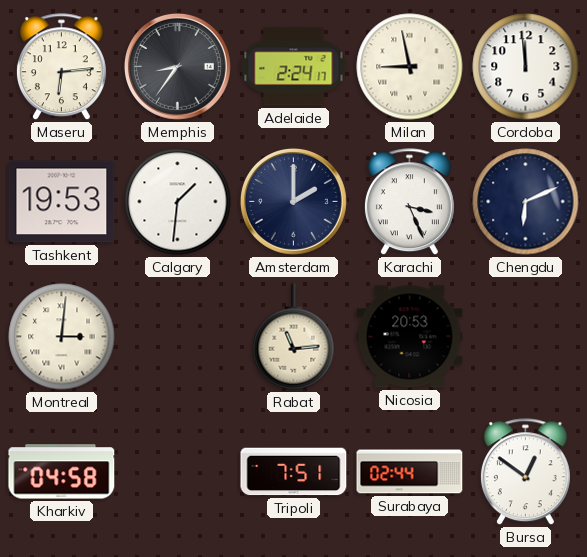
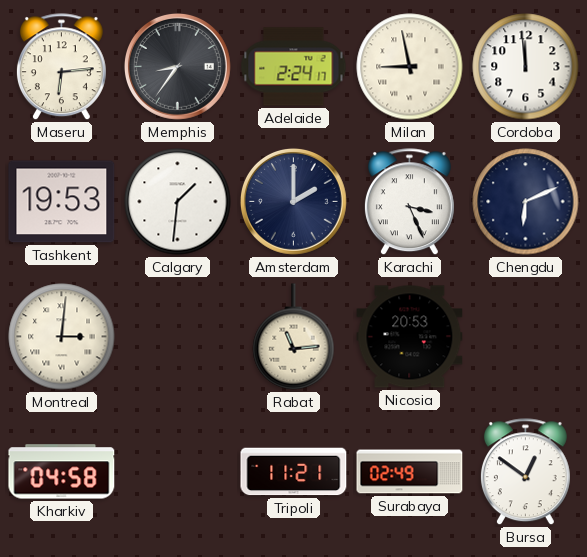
Tripoli: 7:51 -> 11:21
Surabaya: 02:44 -> 02:49
